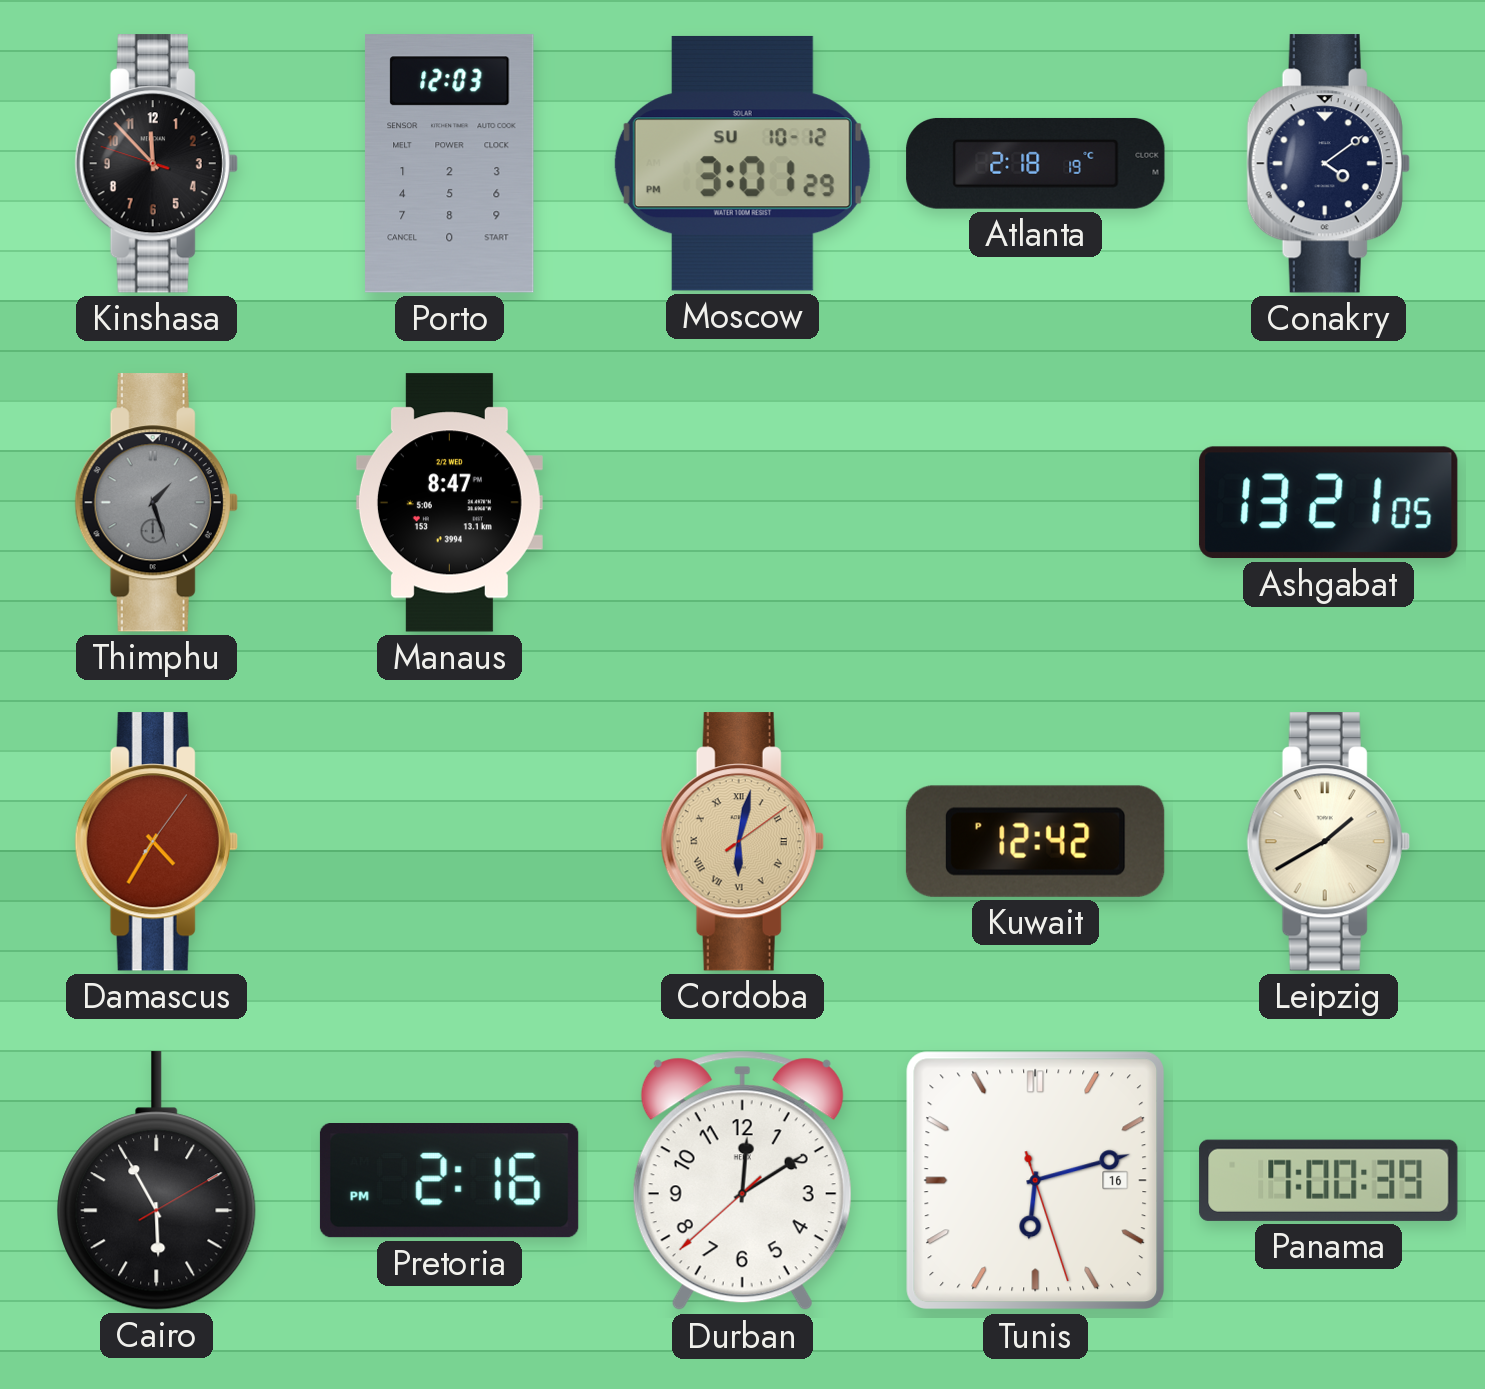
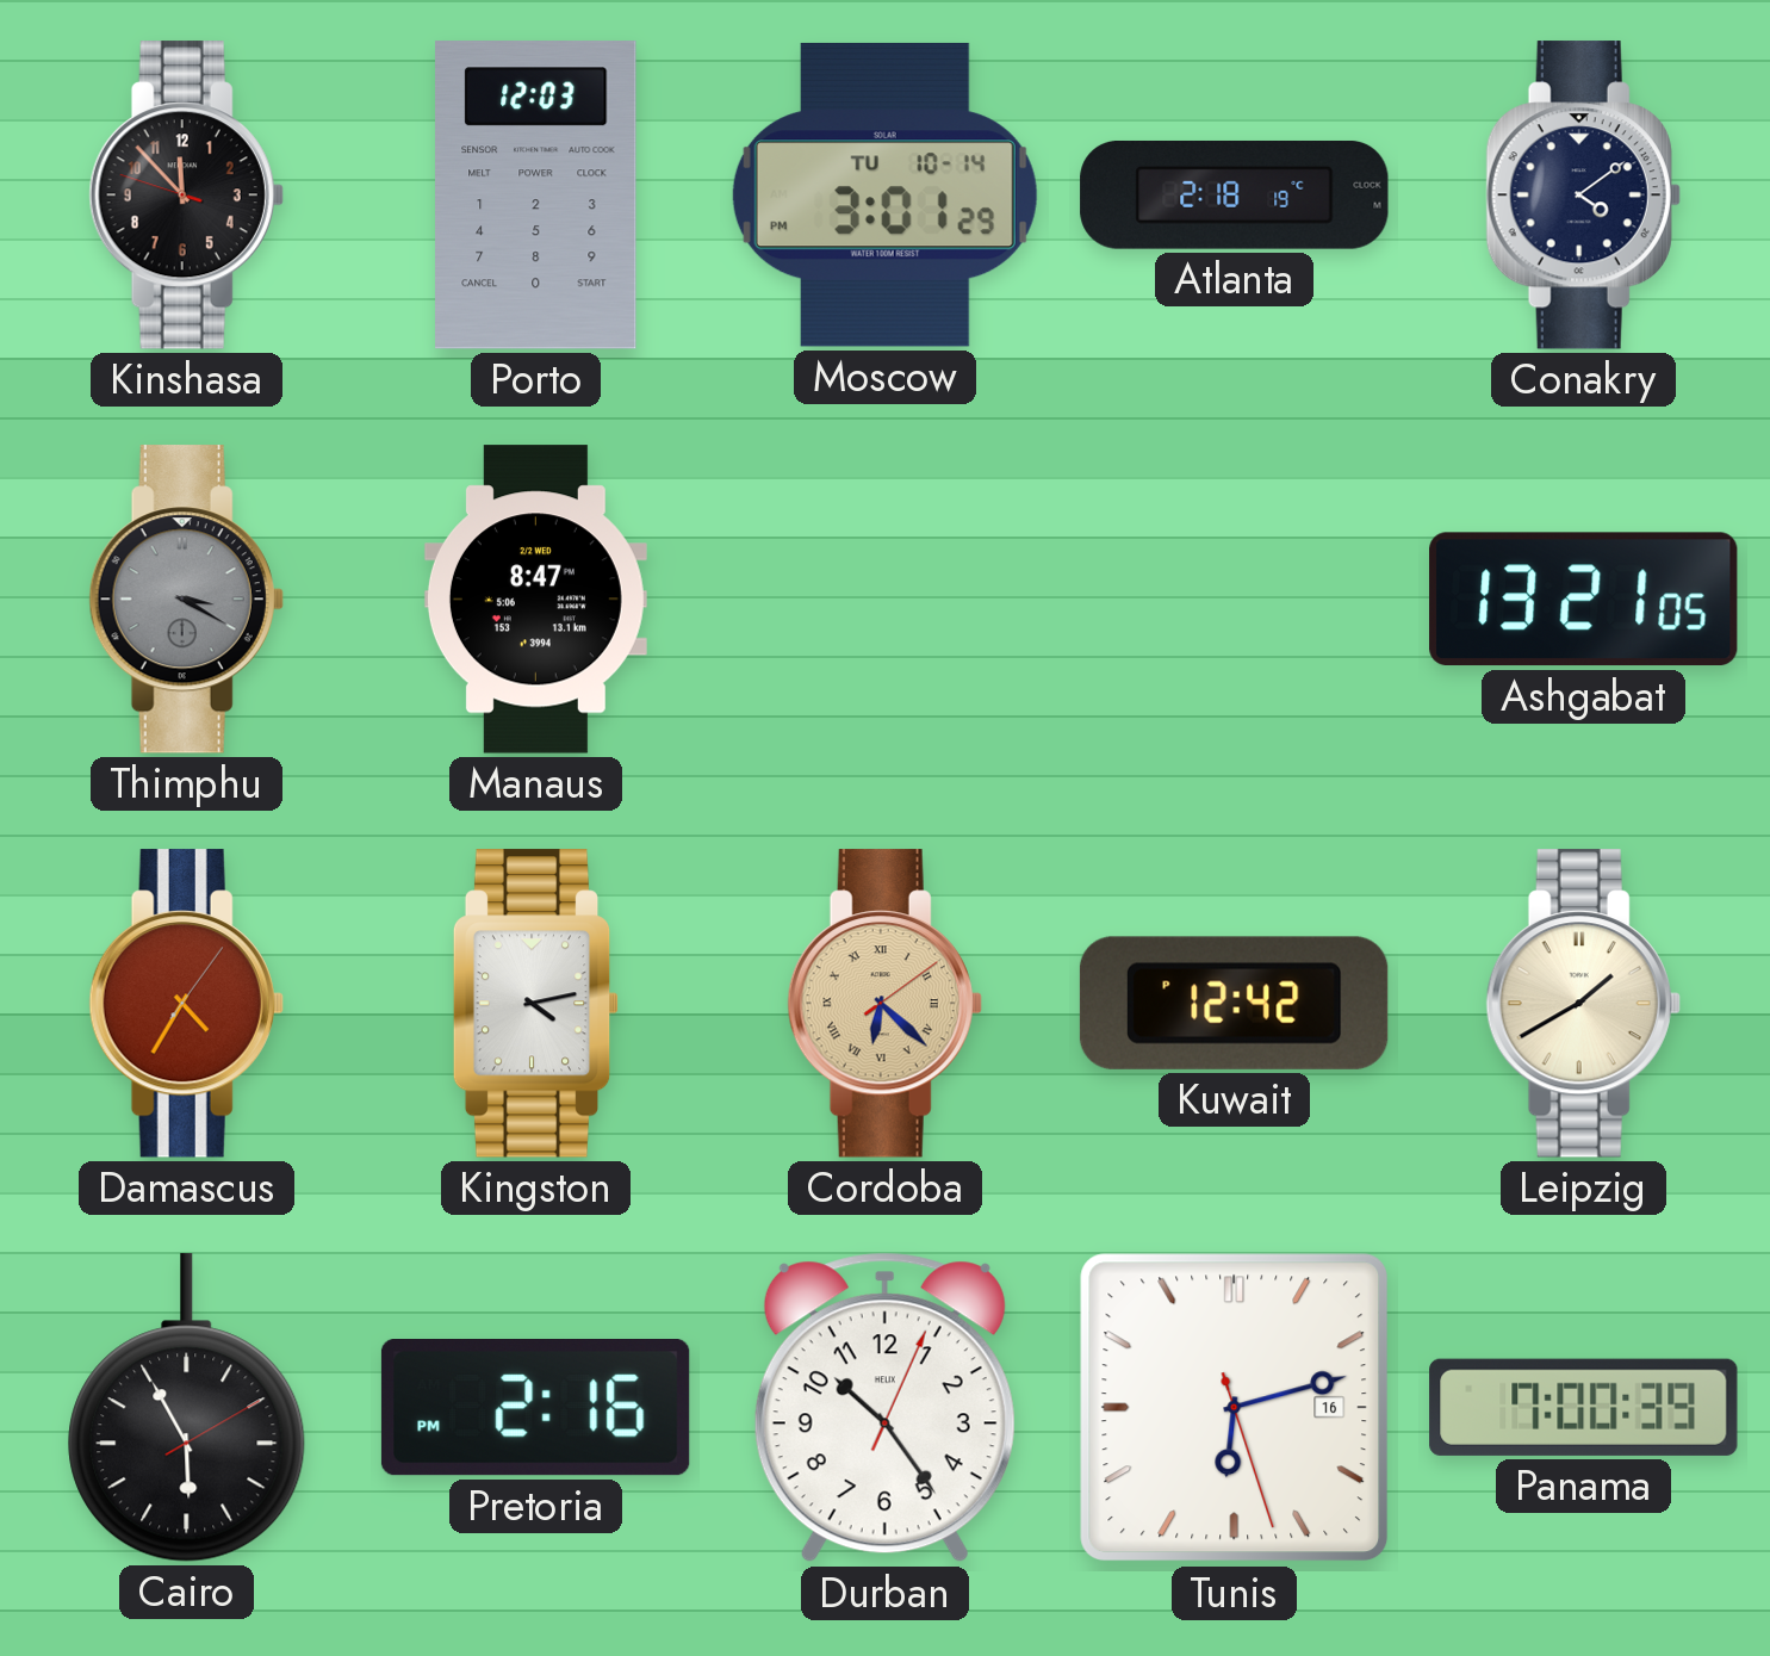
Moscow date: SU 10-12 -> TU 10-14
Thimphu: 1:27 -> 3:20
Kingston: none -> 4:13
Cordoba: 6:02 -> 6:22
Durban: 12:09 -> 10:24
